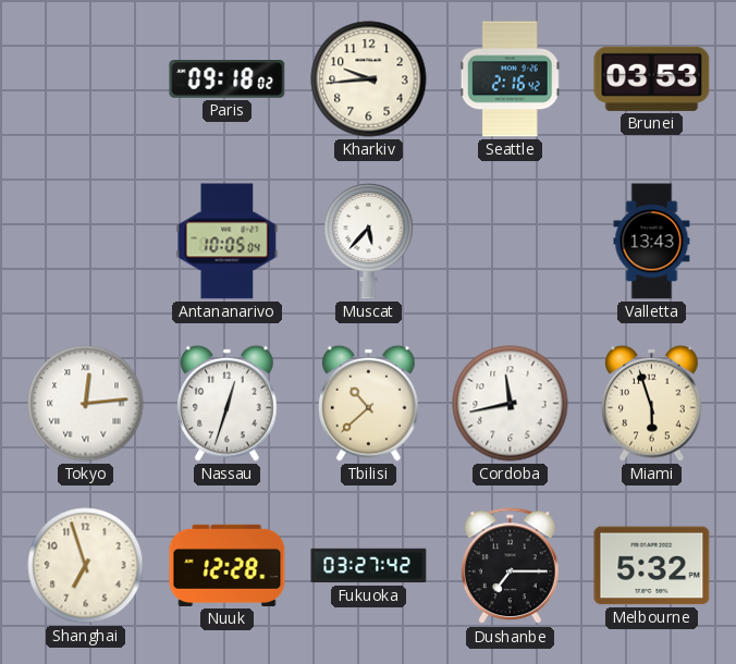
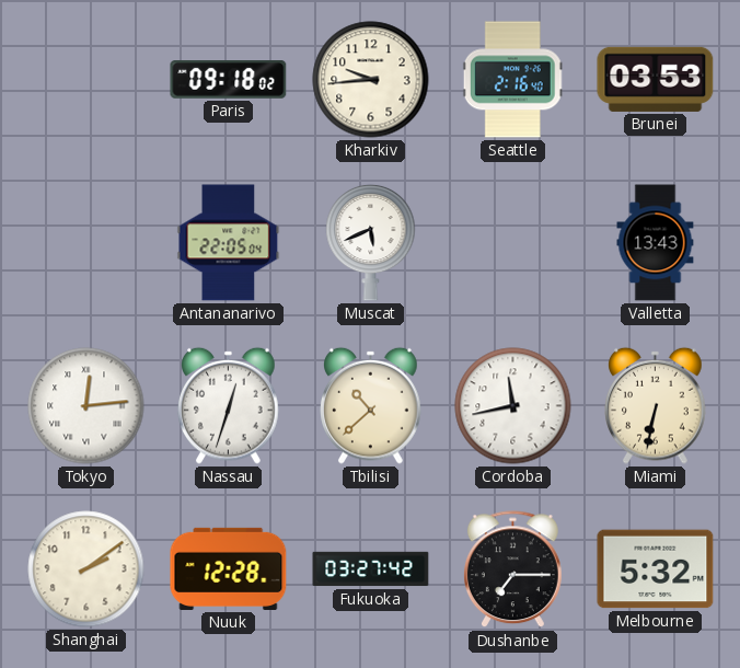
Seattle: 2:16:42 -> 2:16:40
Antananarivo: 10:05 -> 22:05
Muscat: 5:37 -> 5:41
Miami: 5:57 -> 6:32
Shanghai: 6:57 -> 2:09
